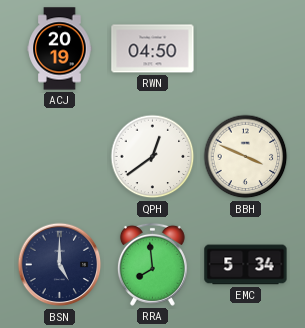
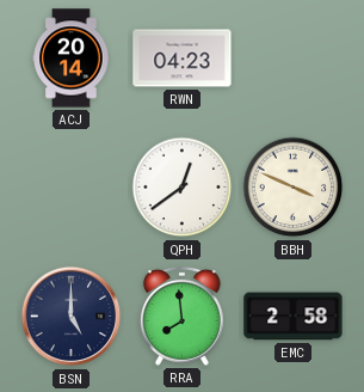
ACJ: 20:19 -> 20:14
RWN: 04:50 -> 04:23
EMC: 5:34 -> 2:58
